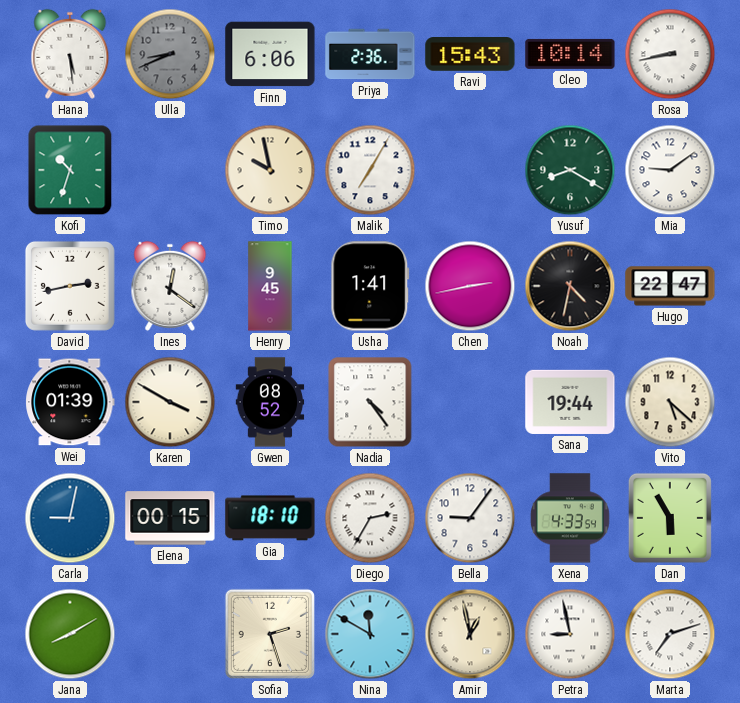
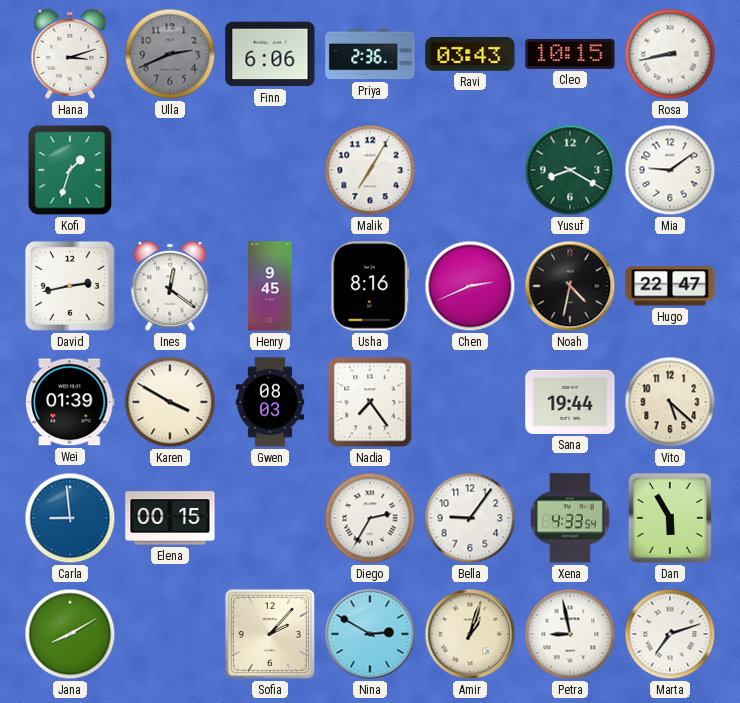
Hana: 5:29 -> 3:12
Ulla: 8:41 -> 2:41
Ravi: 15:43 -> 03:43
Cleo: 10:14 -> 10:15
Kofi: 10:33 -> 1:33
Timo: 9:58 -> none
Usha: 1:41 -> 8:16
Chen: 2:43 -> 2:41
Gwen: 08:52 -> 08:03
Nadia: 4:24 -> 7:24
Carla: 9:02 -> 8:59
Gia: 18:10 -> none
Sofia: 2:27 -> 2:07
Nina: 11:50 -> 2:50
Amir: 12:58 -> 1:03
